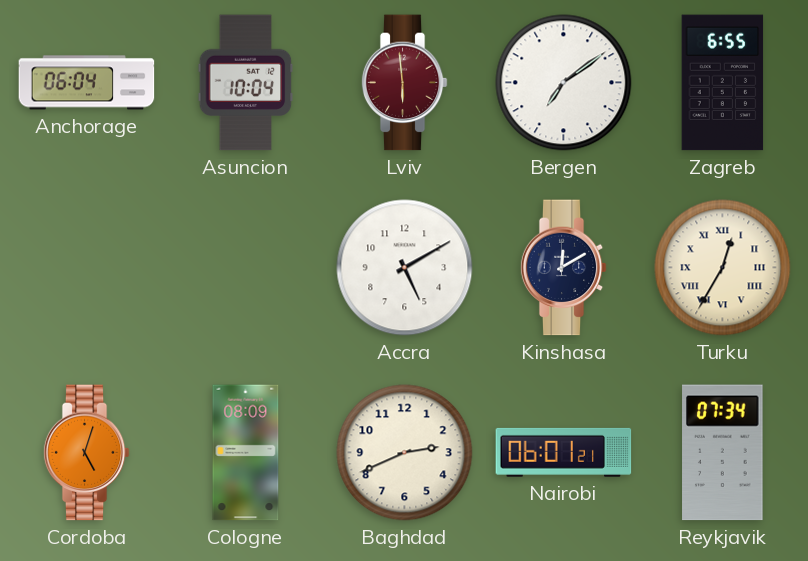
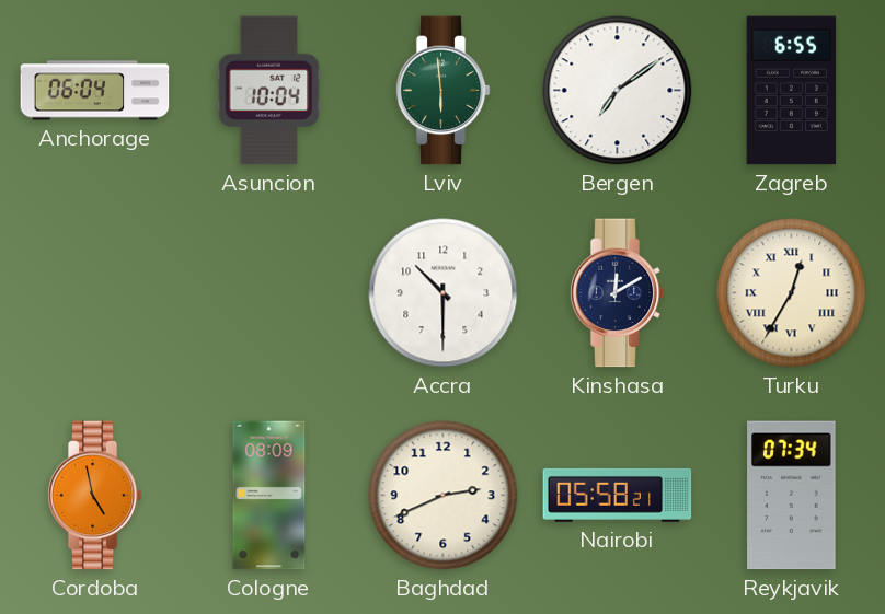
Lviv dial: burgundy -> green
Accra: 5:10 -> 10:30
Cordoba: 5:03 -> 4:58
Nairobi: 06:01 -> 05:58
